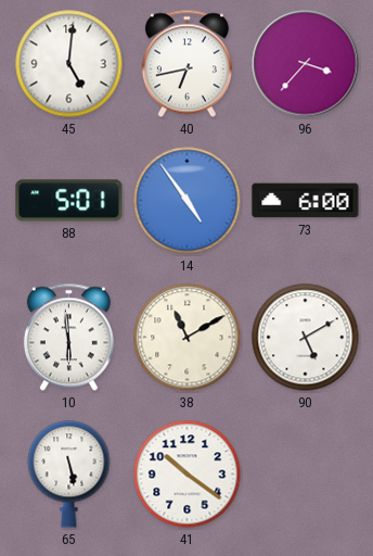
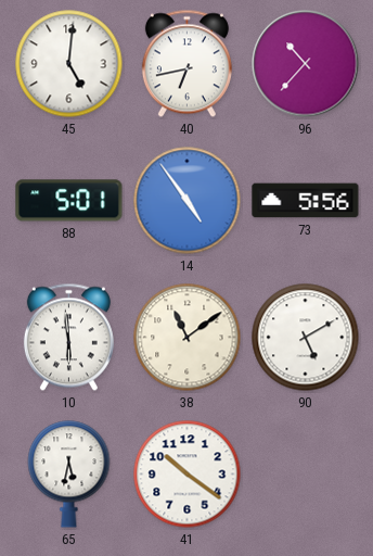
96: 3:37 -> 10:37
73: 6:00 -> 5:56
38: 11:10 -> 11:09
65: 5:28 -> 5:32
